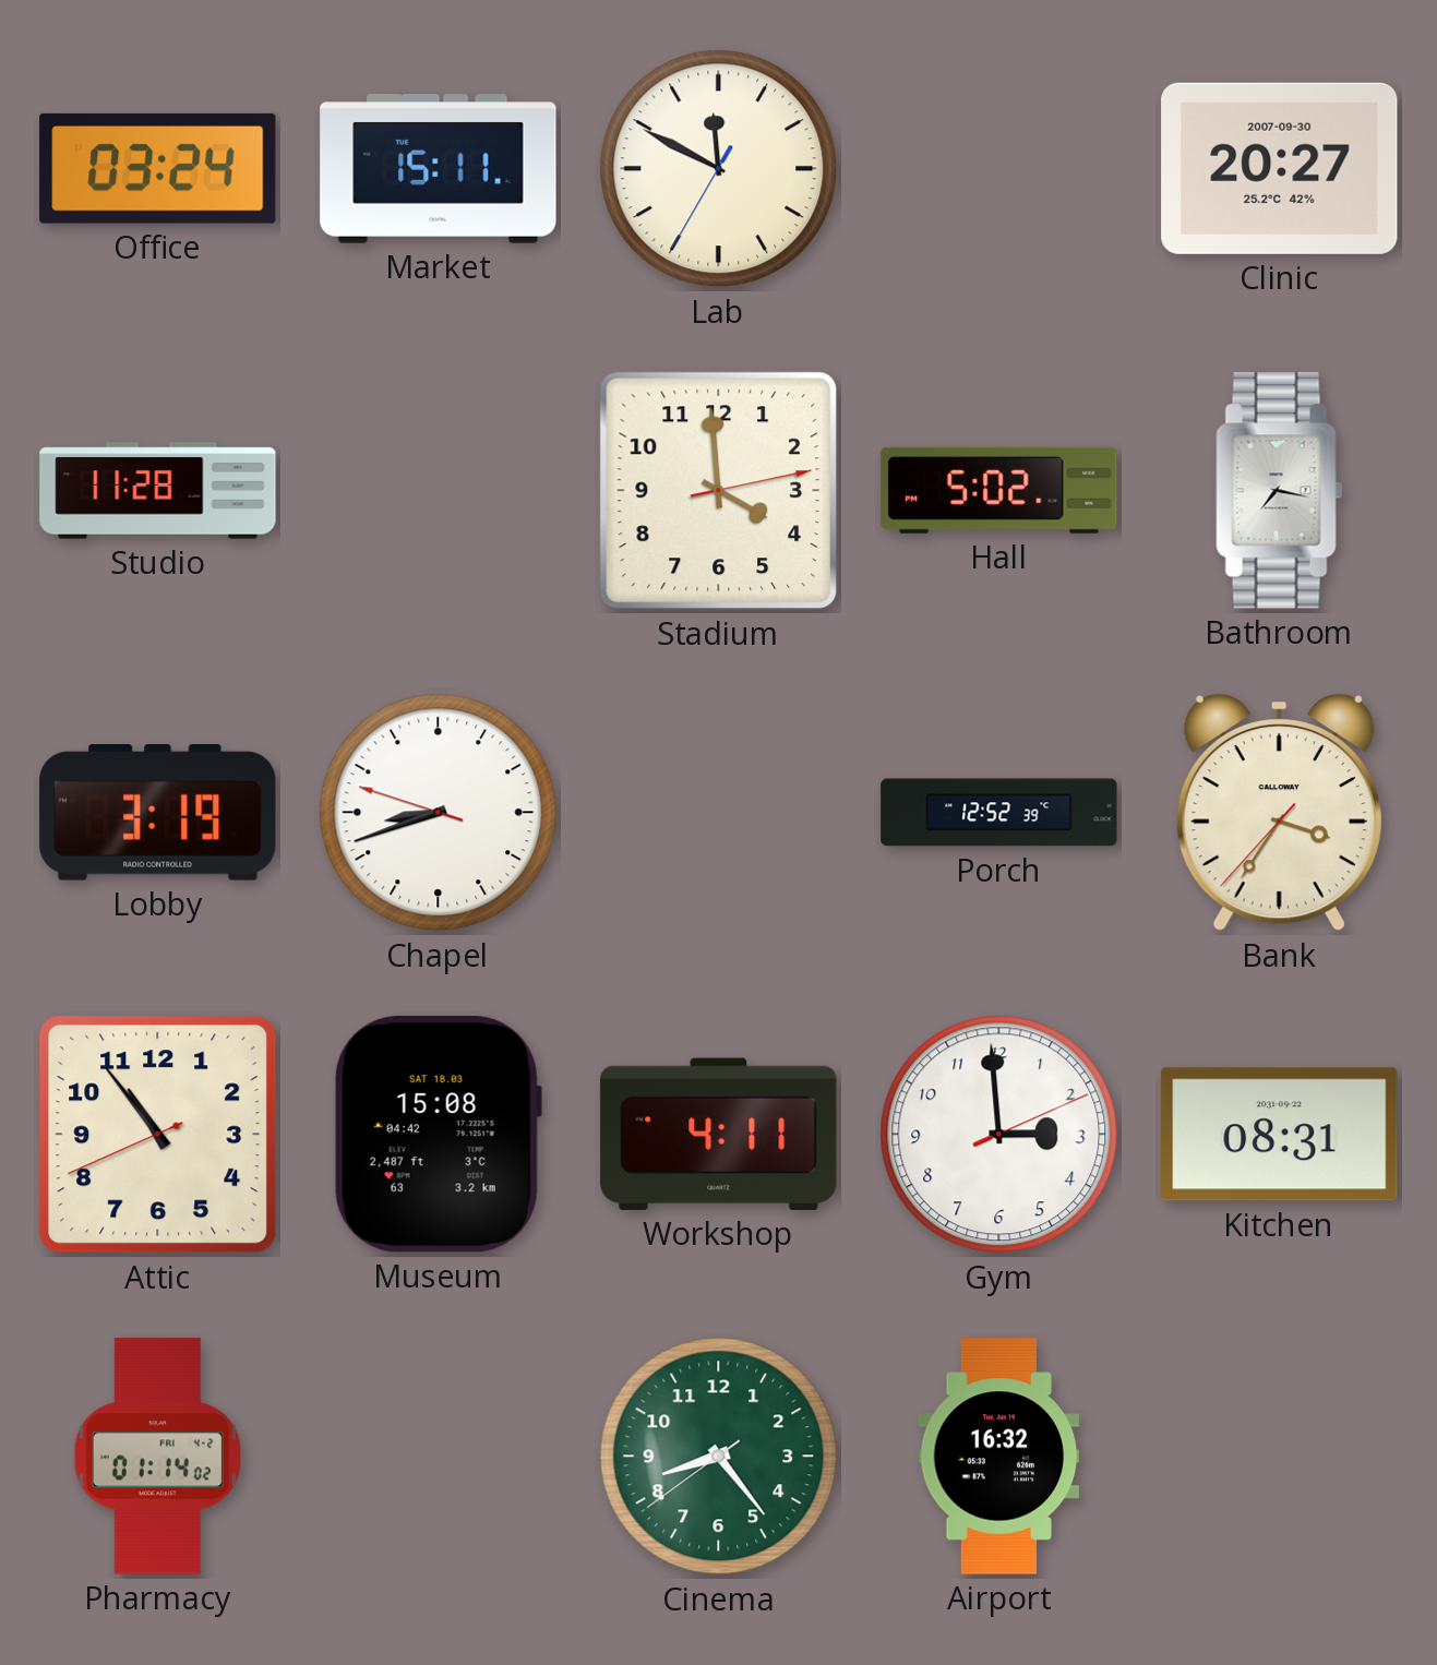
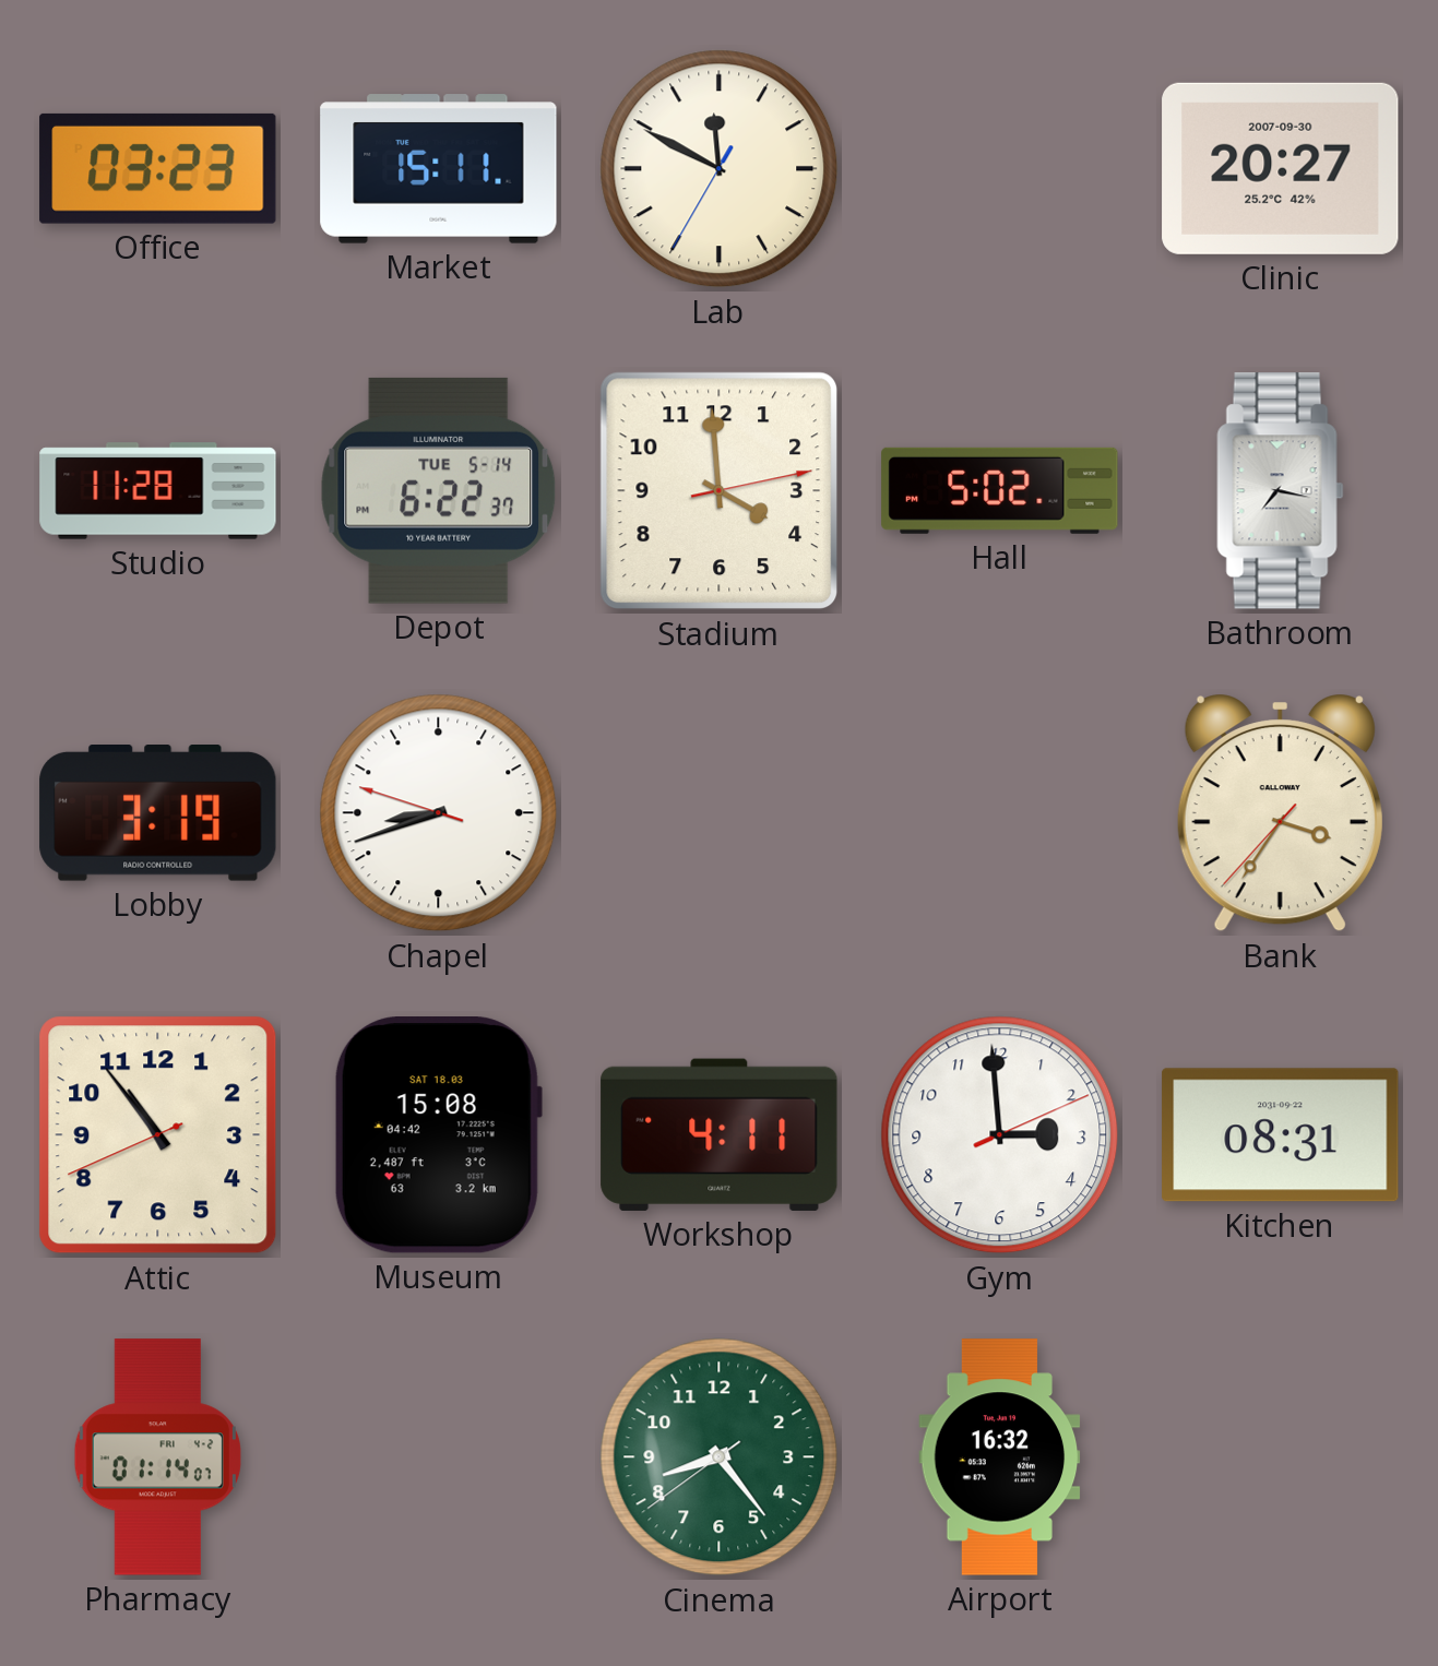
Office: 03:24 -> 03:23
Depot: none -> 6:22
Porch: 12:52 -> none
Pharmacy: 01:14:02 -> 01:14:07
